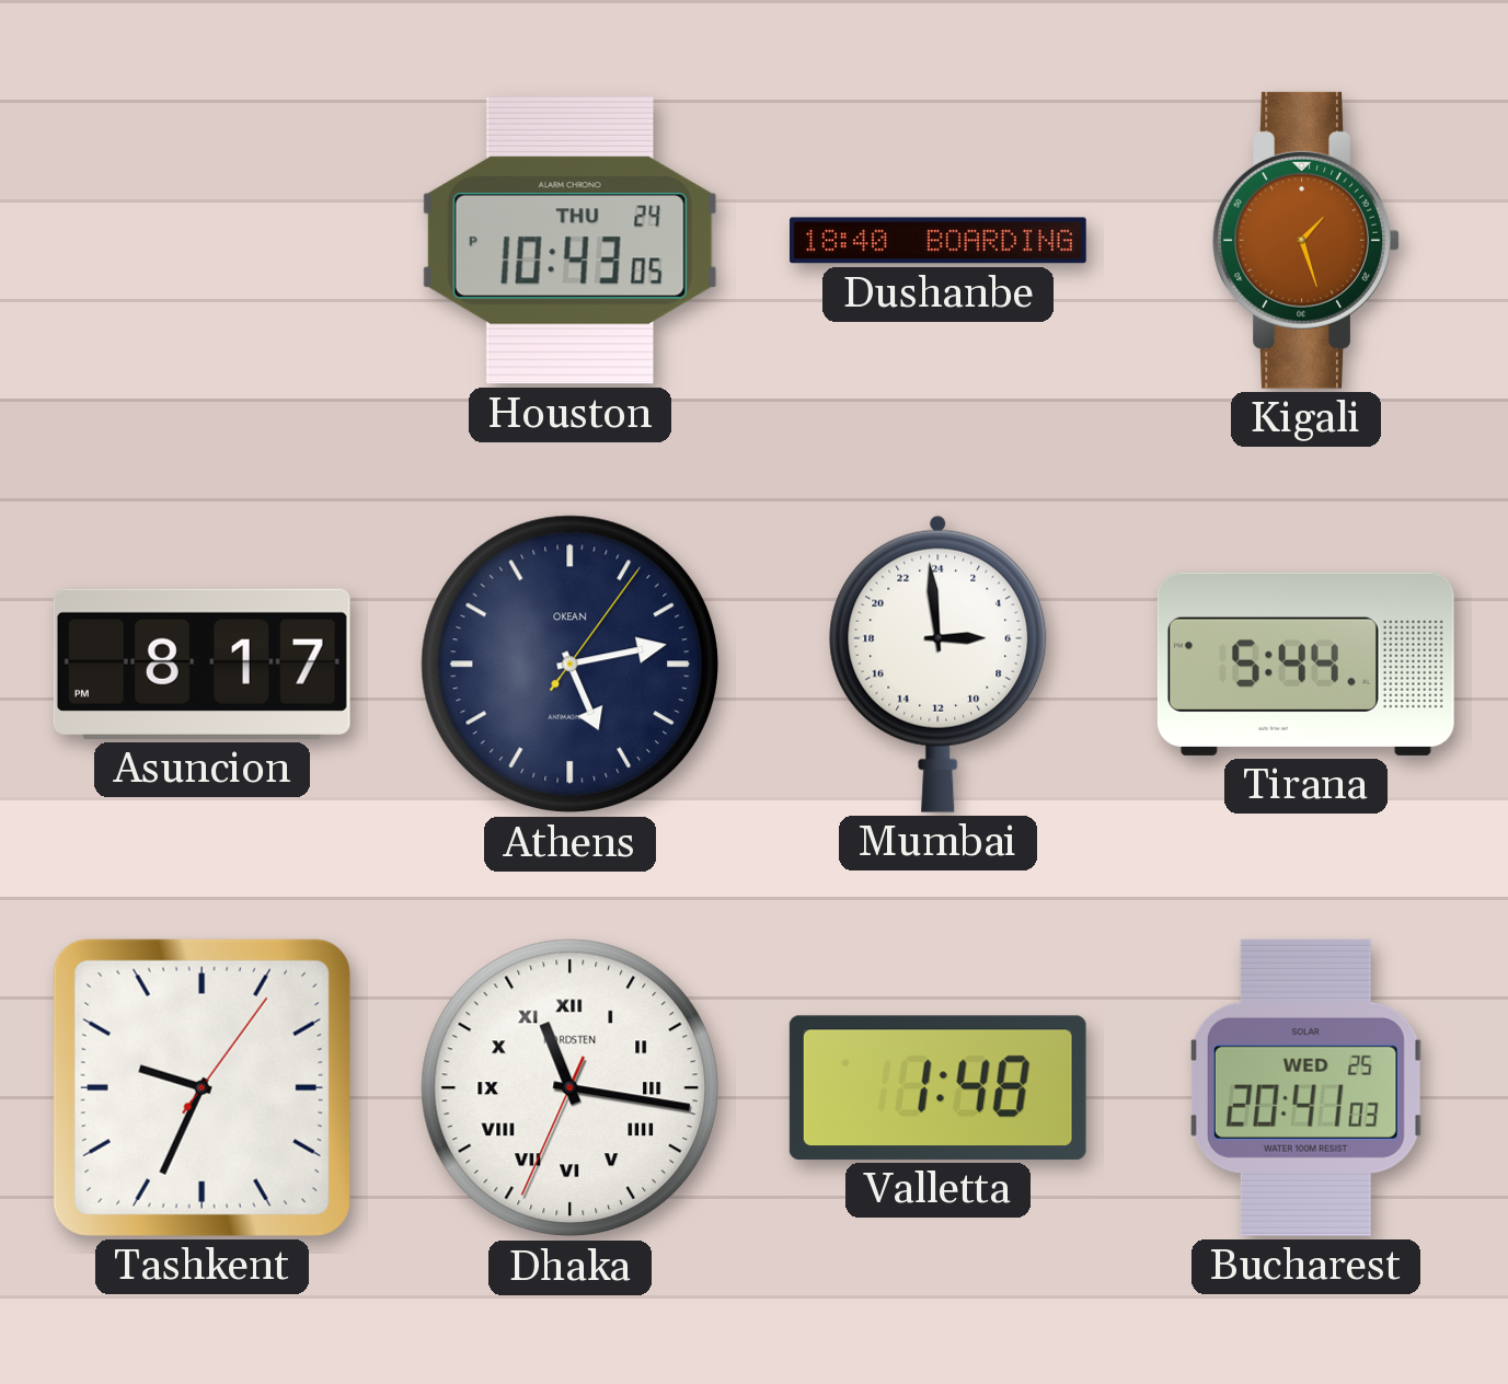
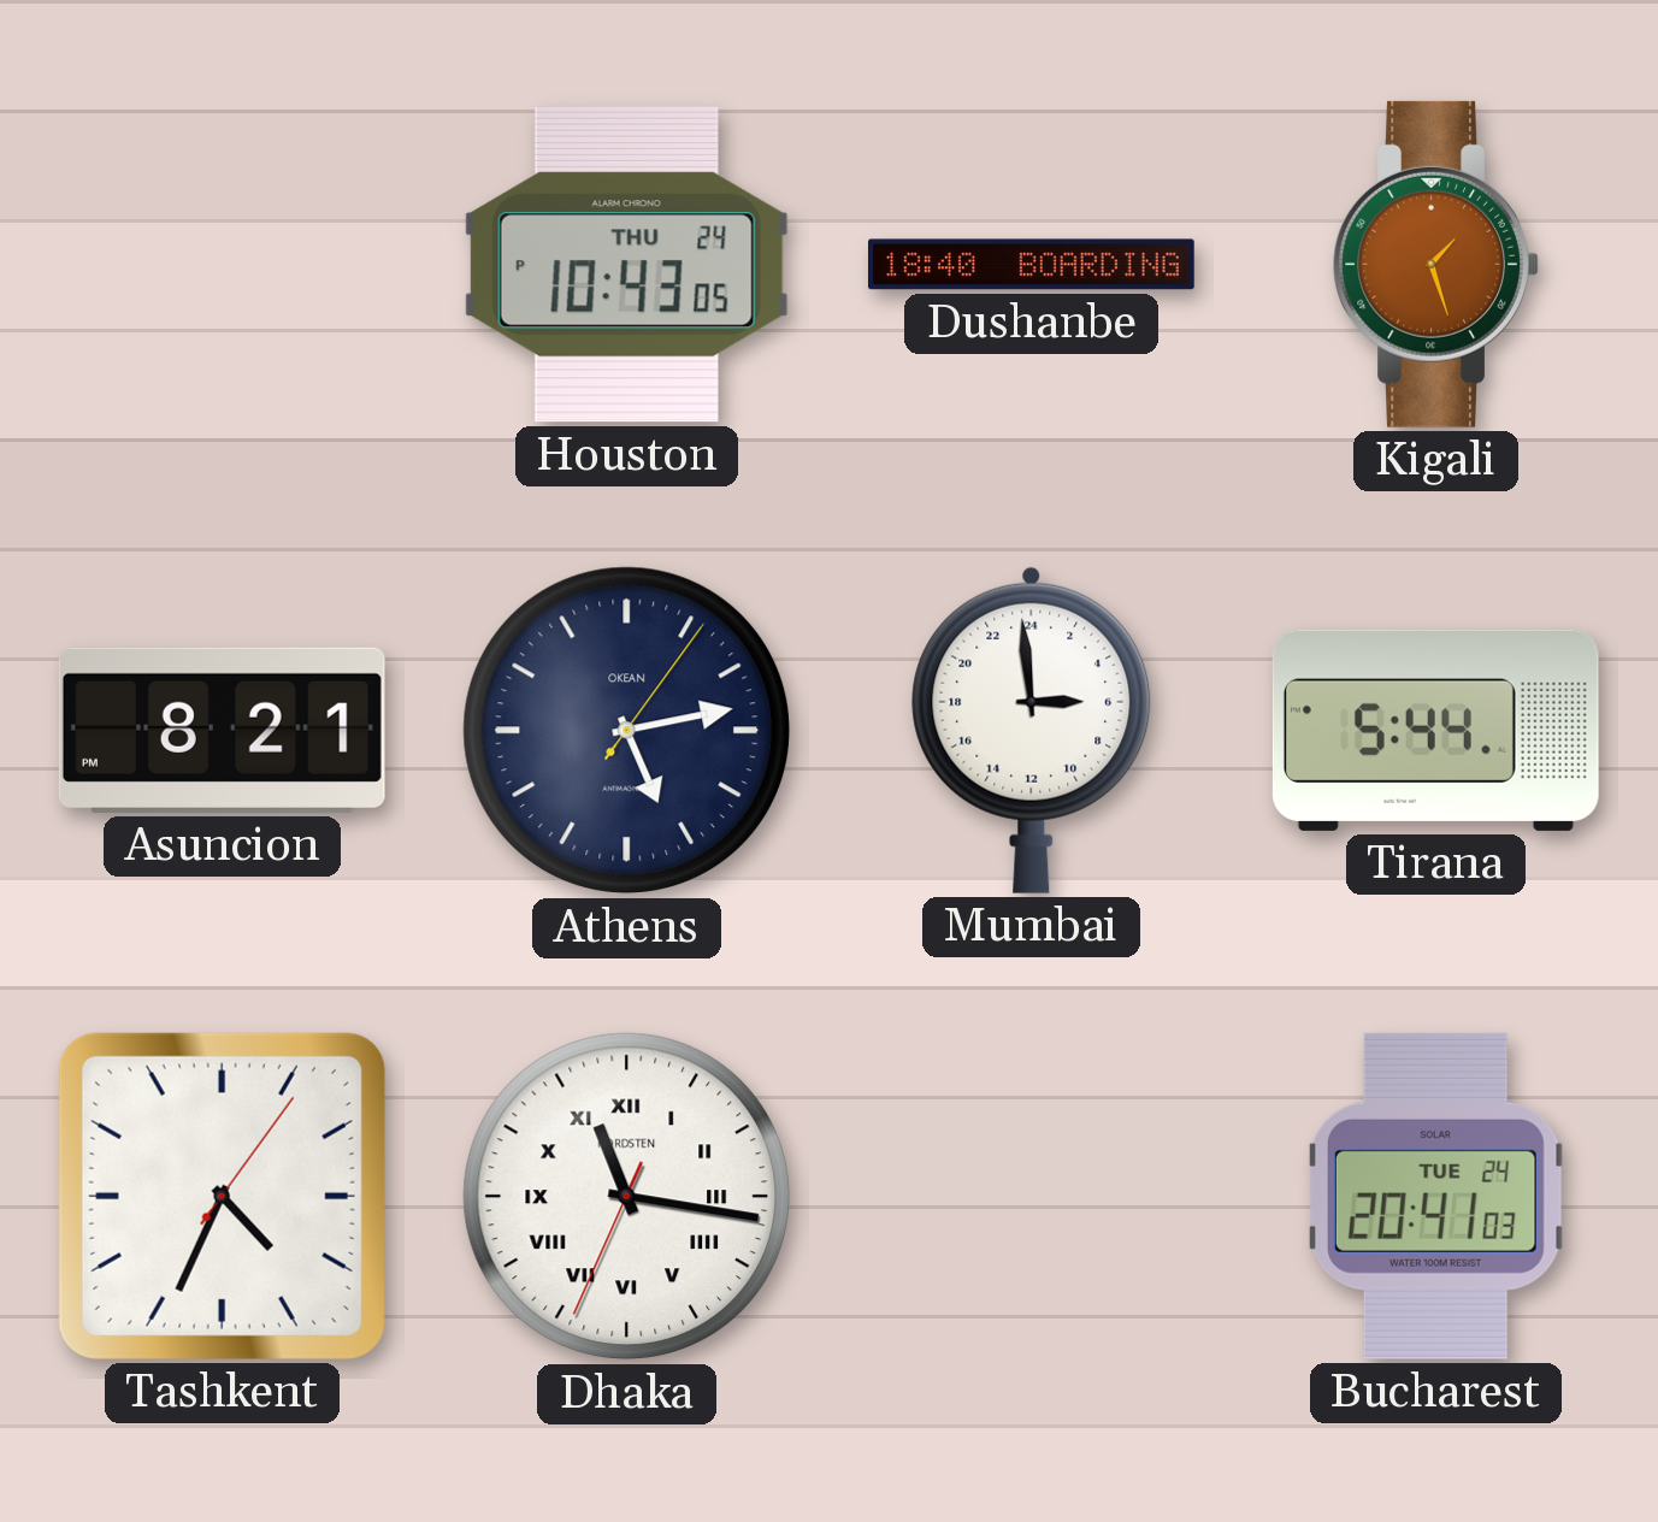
Asuncion: 8:17 -> 8:21
Tashkent: 9:34 -> 4:34
Valletta: 1:48 -> none
Bucharest date: WED 25 -> TUE 24
